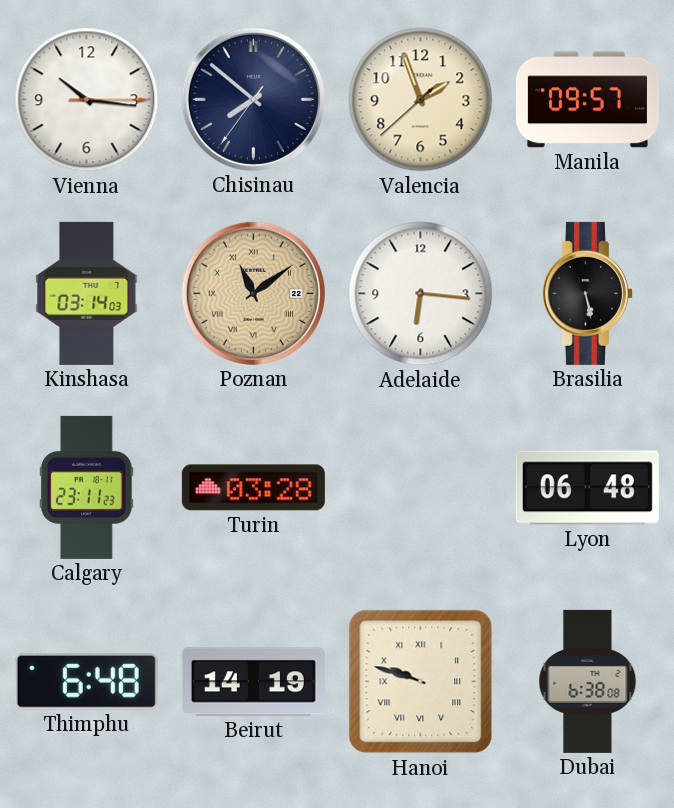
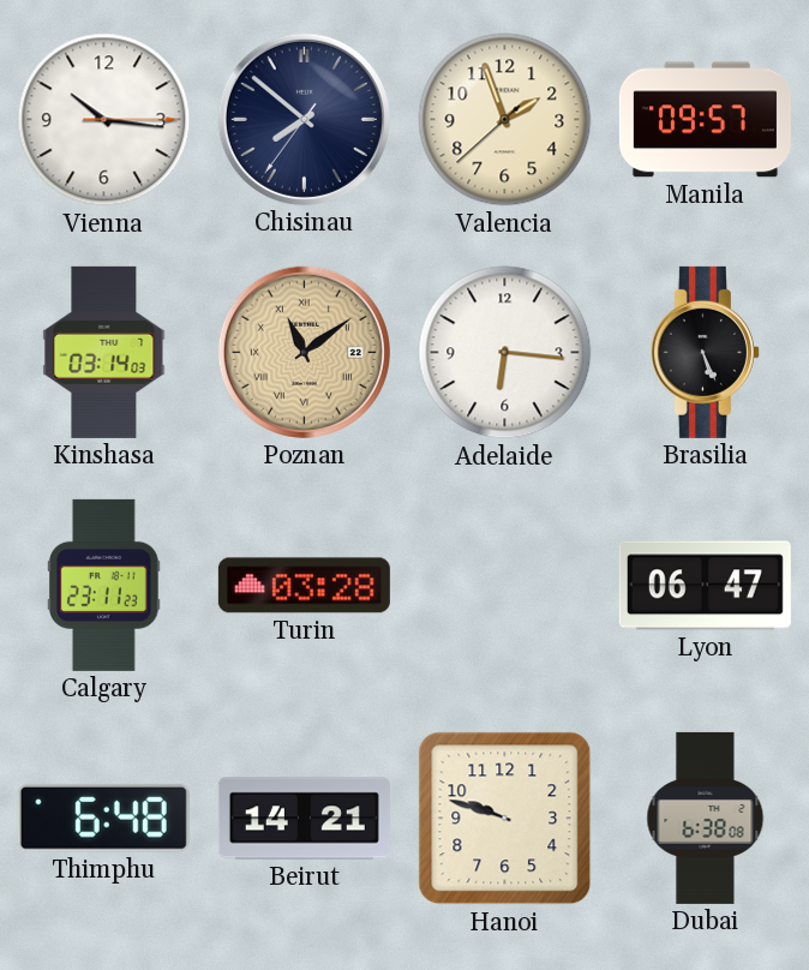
Brasilia: 5:28 -> 5:26
Lyon: 06:48 -> 06:47
Beirut: 14:19 -> 14:21
Hanoi numerals: Roman -> Arabic
